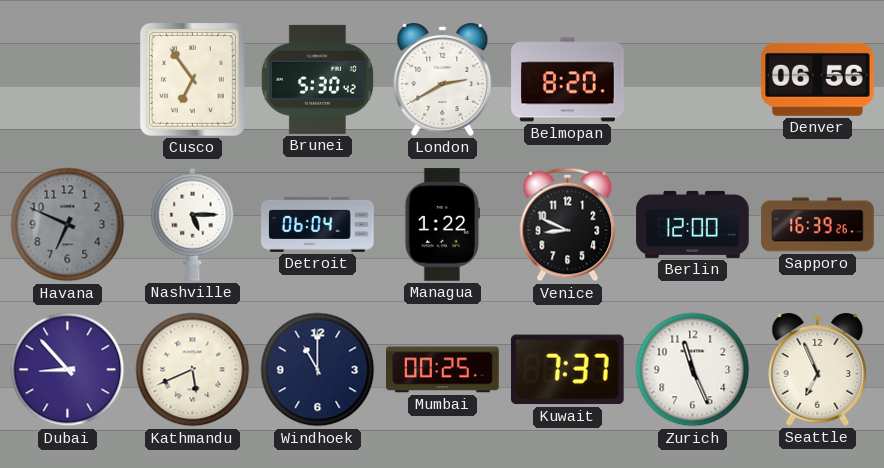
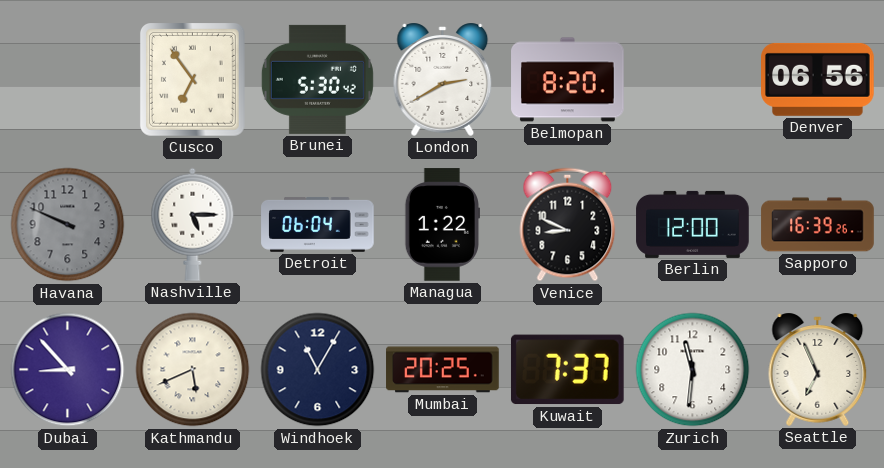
Havana: 6:49 -> 9:49
Windhoek: 11:00 -> 11:05
Mumbai: 00:25 -> 20:25
Zurich: 11:26 -> 11:31
